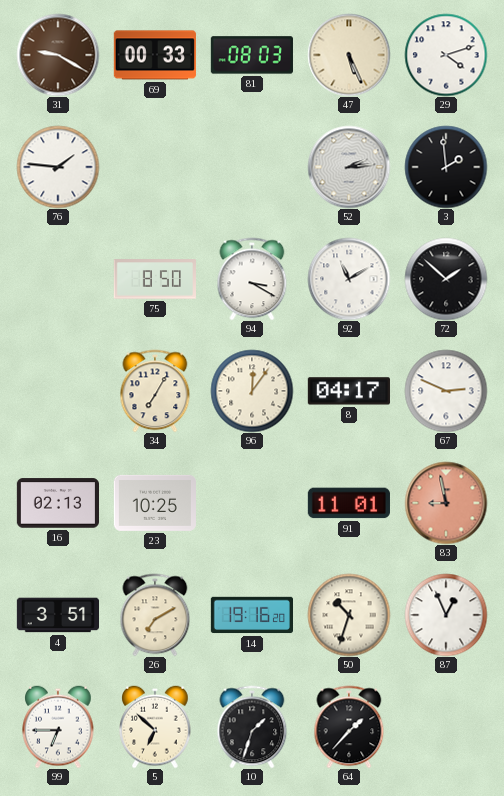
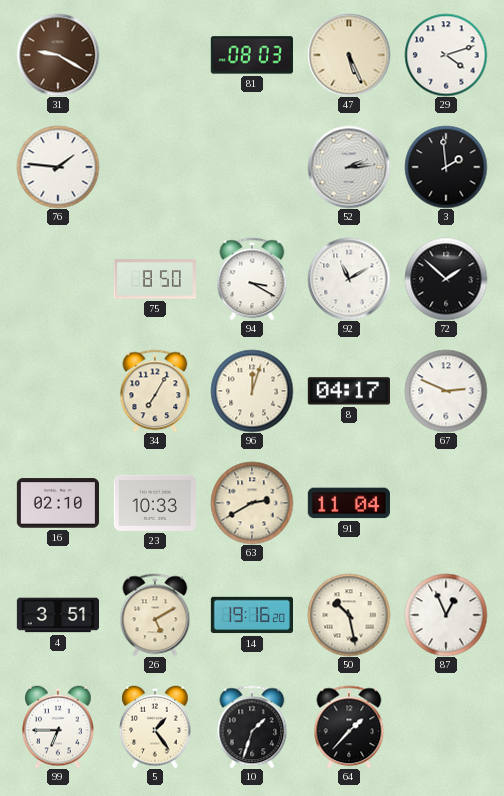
69: 00:33 -> none
96: 12:06 -> 12:03
16: 02:13 -> 02:10
23: 10:25 -> 10:33
63: none -> 2:40
91: 11:01 -> 11:04
83: 8:58 -> none
26: 7:10 -> 5:10
50: 10:33 -> 10:28
5: 6:52 -> 1:24
